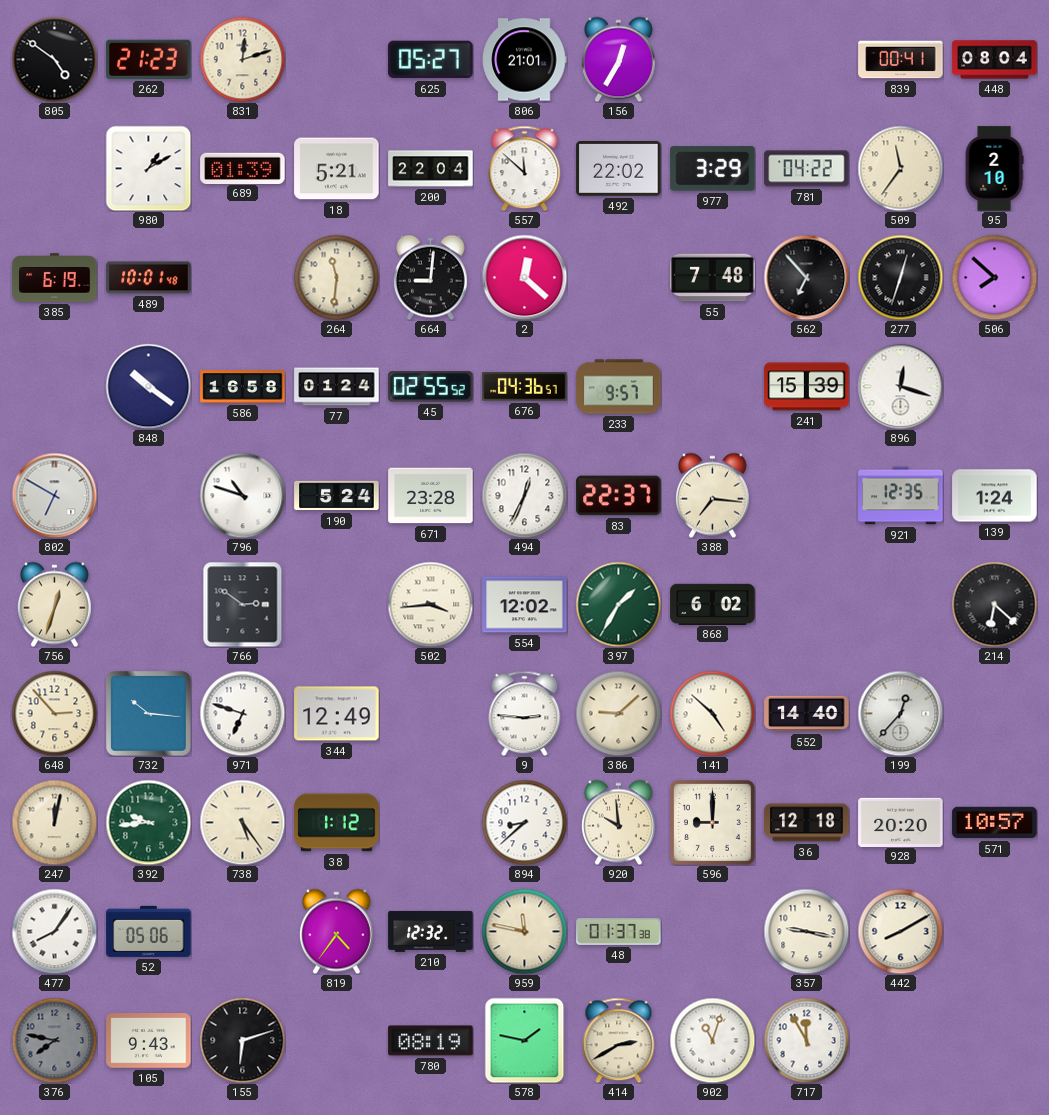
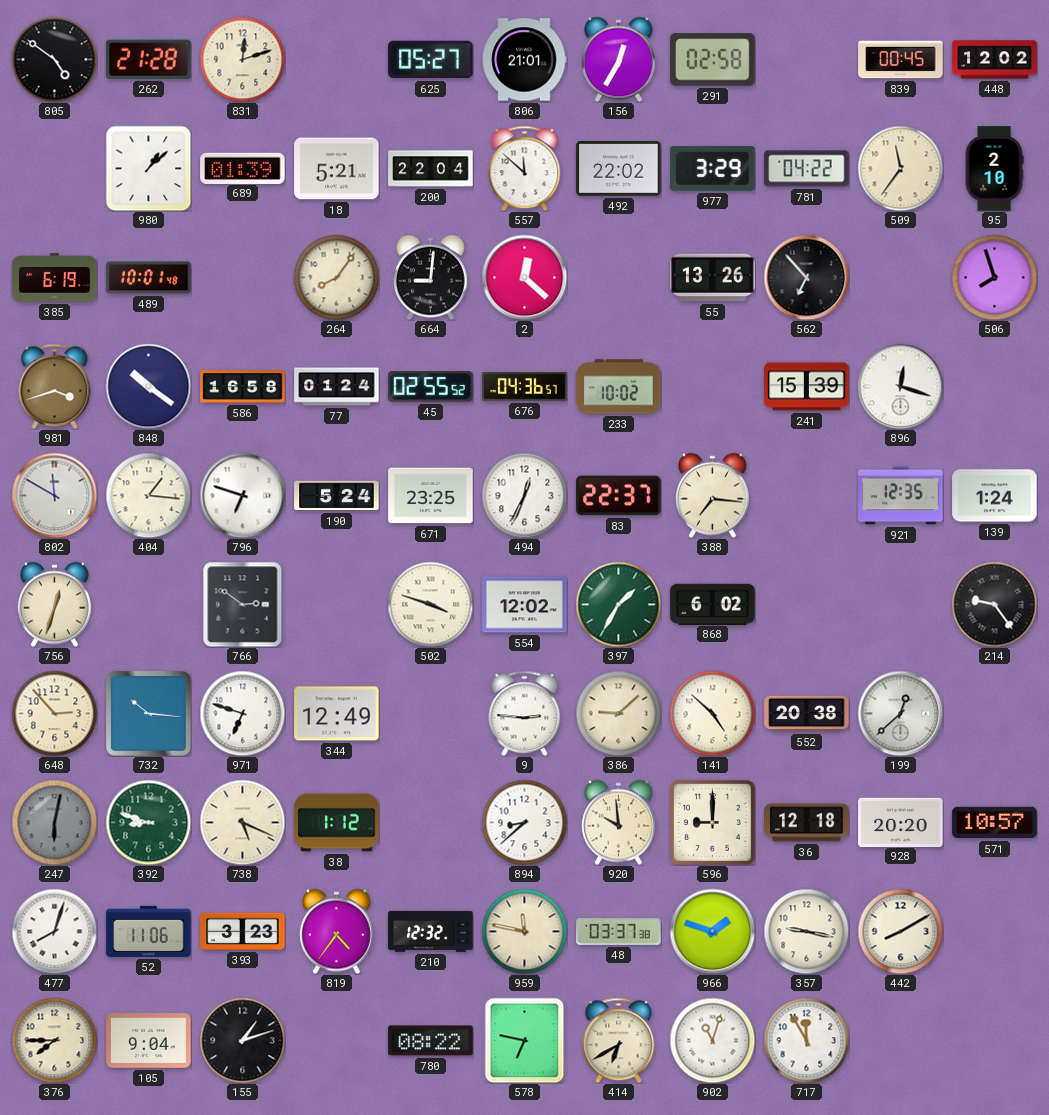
262: 21:23 -> 21:28
291: none -> 02:58
839: 00:41 -> 00:45
448: 08:04 -> 12:02
980: 1:10 -> 1:08
264: 11:31 -> 8:06
55: 7:48 -> 13:26
277: 12:33 -> none
506: 7:52 -> 7:57
981: none -> 3:42
233: 9:57 -> 10:02
802: 6:50 -> 11:50
404: none -> 1:16
796: 10:48 -> 6:48
671: 23:28 -> 23:25
502: 3:44 -> 3:48
214: 6:22 -> 9:24
552: 14:40 -> 20:38
199: 12:37 -> 12:38
247: 12:02 -> 6:02
247 dial: cream -> grey
392: 9:44 -> 8:48
738: 5:24 -> 5:19
477: 8:06 -> 8:03
52: 05:06 -> 11:06
393: none -> 3:23
48: 01:37 -> 03:37
966: none -> 1:48
376: 7:47 -> 7:45
376 dial: grey -> cream
105: 9:43 -> 9:04
155: 6:12 -> 1:12
780: 08:19 -> 08:22
578: 1:47 -> 6:47
414: 2:40 -> 6:40
